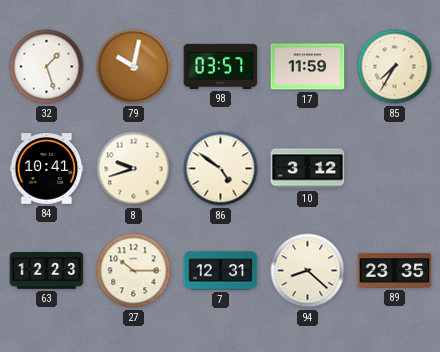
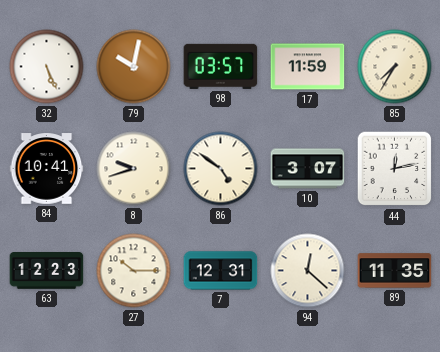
32: 1:27 -> 5:26
10: 3:12 -> 3:07
44: none -> 12:13
94: 8:22 -> 12:22
89: 23:35 -> 11:35
